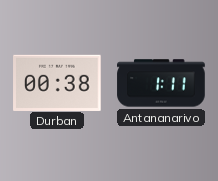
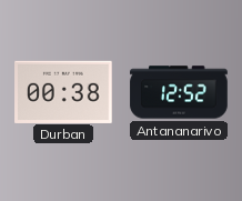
Antananarivo: 1:11 -> 12:52
